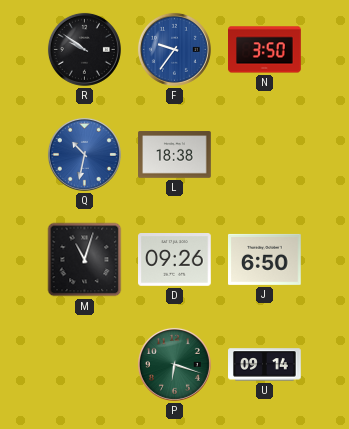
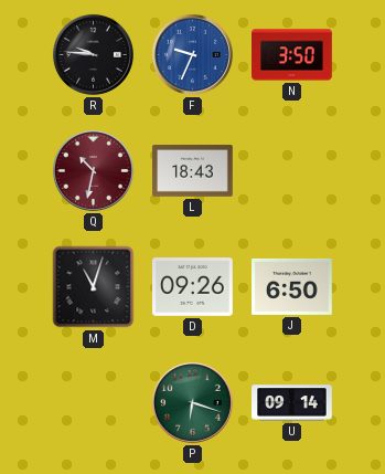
R: 9:51 -> 9:46
F: 9:36 -> 9:34
Q dial: blue -> burgundy
L: 18:38 -> 18:43
